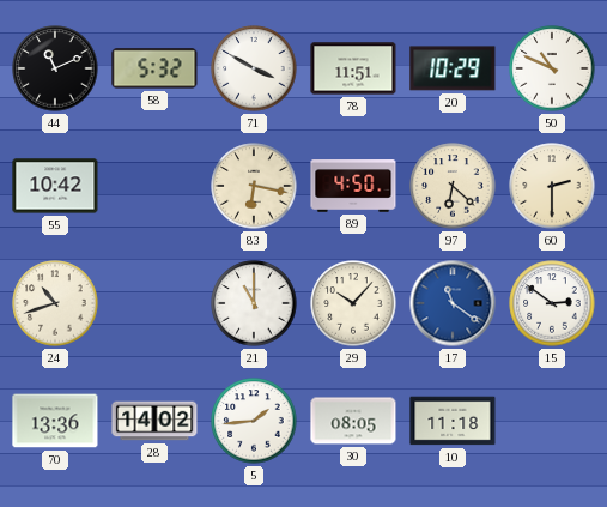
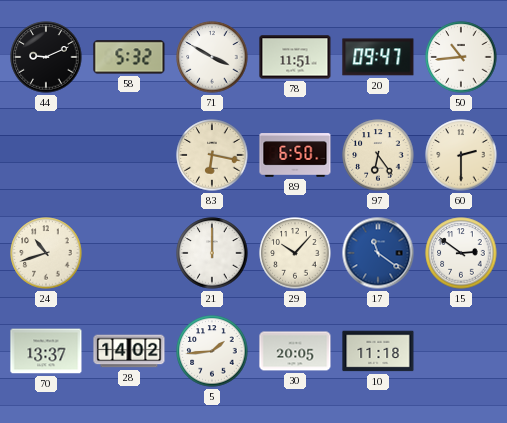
44: 11:11 -> 9:11
20: 10:29 -> 09:47
50: 10:49 -> 10:44
55: 10:42 -> none
89: 4:50 -> 6:50
97: 6:22 -> 6:24
21: 11:00 -> 12:00
70: 13:36 -> 13:37
30: 08:05 -> 20:05
